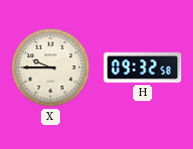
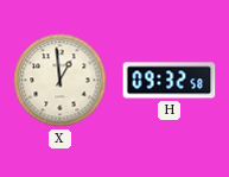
X: 9:45 -> 12:59
